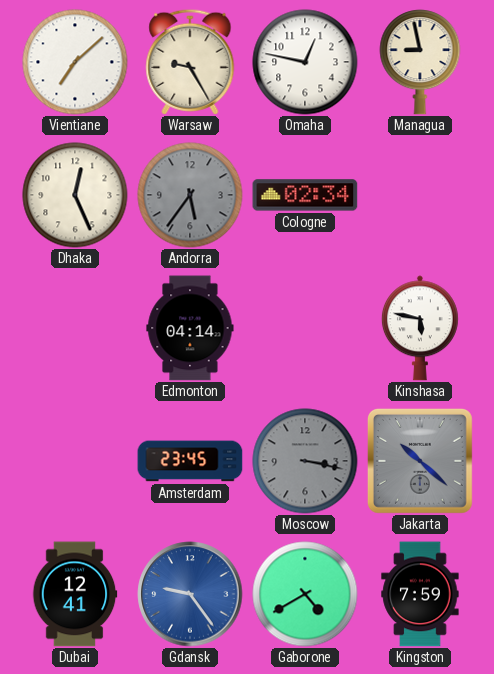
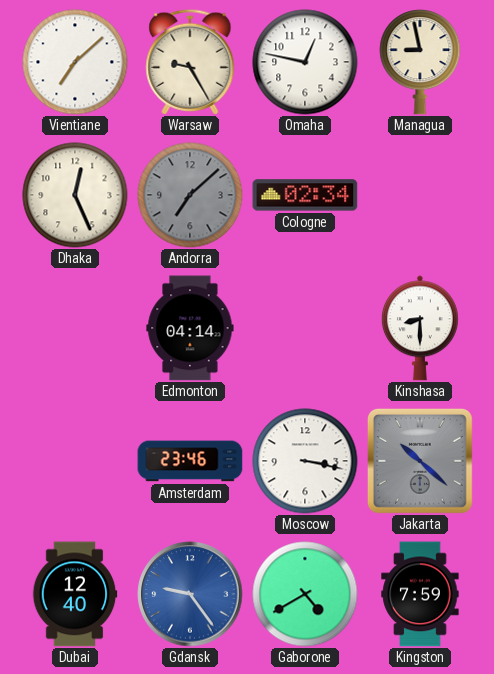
Andorra: 5:36 -> 7:08
Kinshasa: 5:47 -> 8:30
Amsterdam: 23:45 -> 23:46
Moscow dial: grey -> white
Dubai: 12:41 -> 12:40
